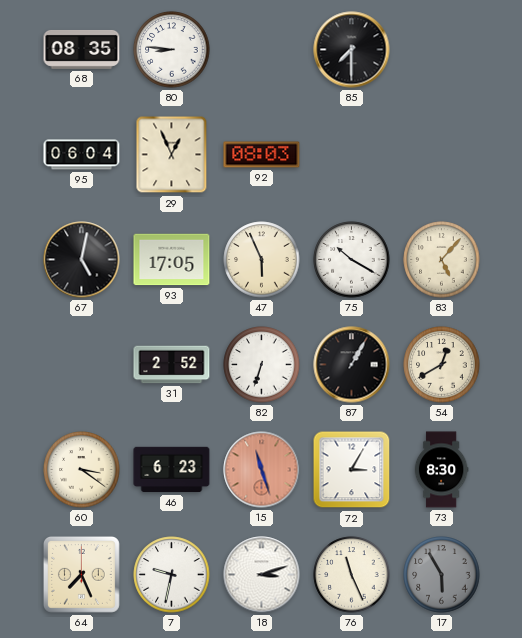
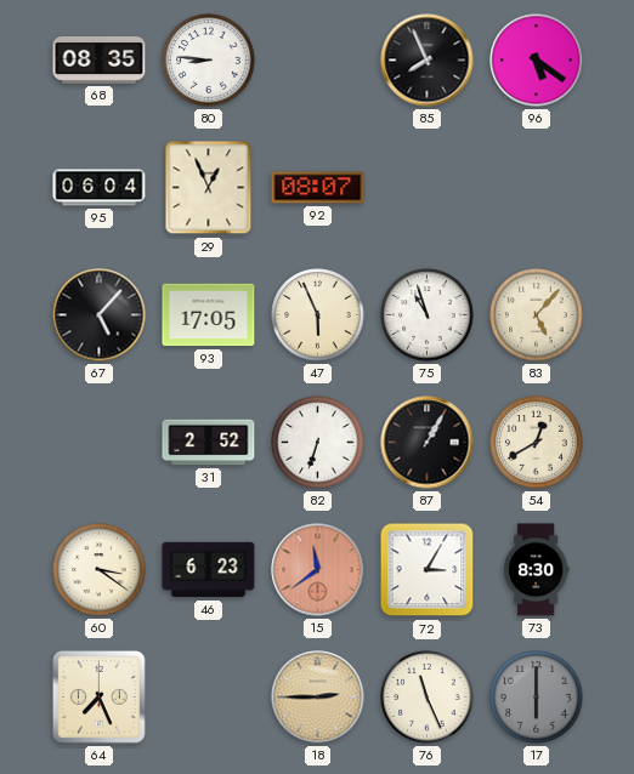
85: 7:30 -> 7:56
96: none -> 5:21
92: 08:03 -> 08:07
67: 5:02 -> 5:07
75: 10:20 -> 10:57
15: 11:27 -> 11:39
7: 9:32 -> none
18: 3:12 -> 2:45
18 dial: white -> champagne
17: 5:55 -> 6:00
